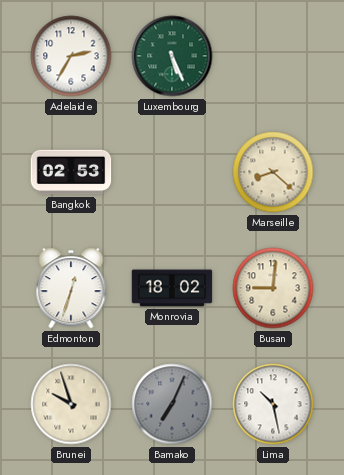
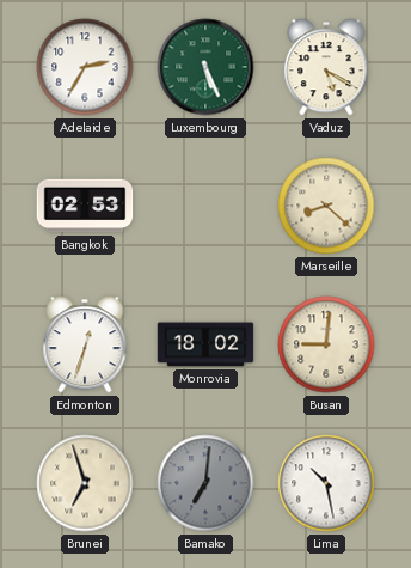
Vaduz: none -> 5:20
Brunei: 9:57 -> 6:57
Bamako: 7:04 -> 7:01
